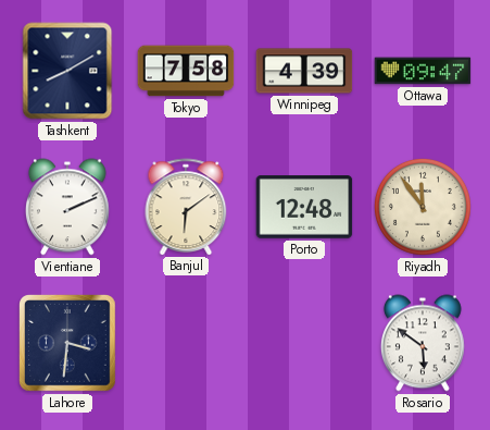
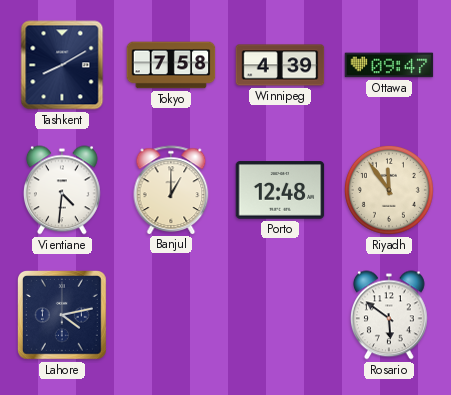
Vientiane: 2:11 -> 4:31
Banjul: 6:09 -> 1:00
Lahore: 3:31 -> 4:13
